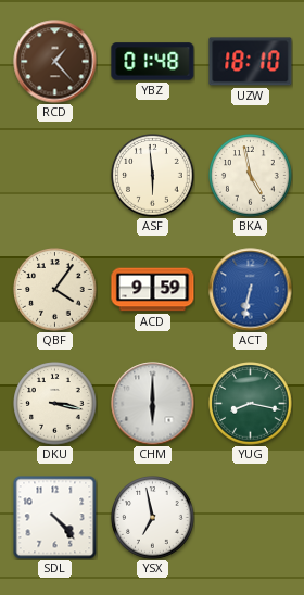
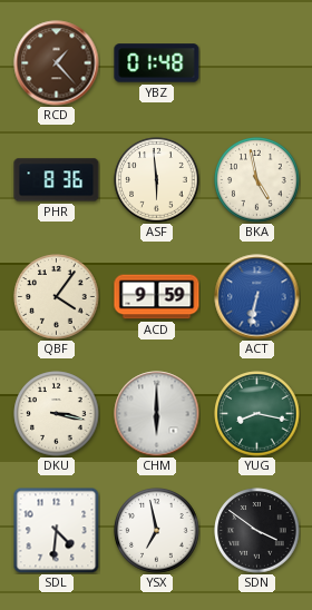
UZW: 18:10 -> none
PHR: none -> 8:36
SDL: 4:23 -> 4:31
SDN: none -> 3:51
